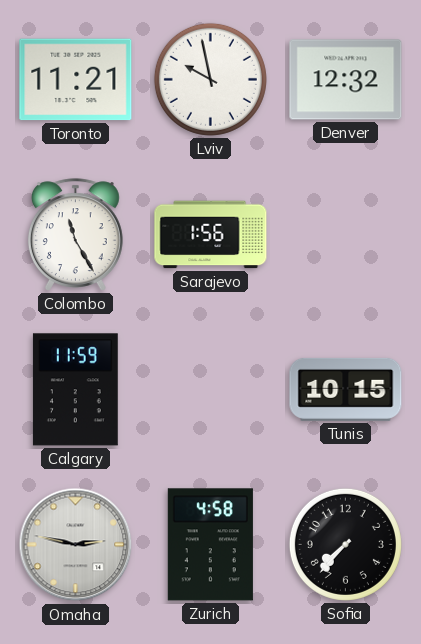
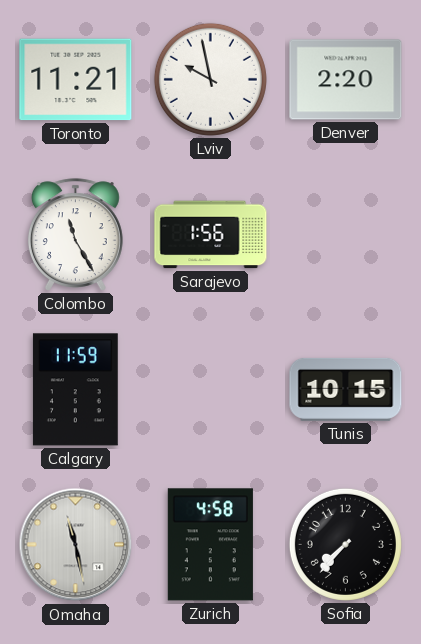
Denver: 12:32 -> 2:20
Omaha: 2:47 -> 11:28
